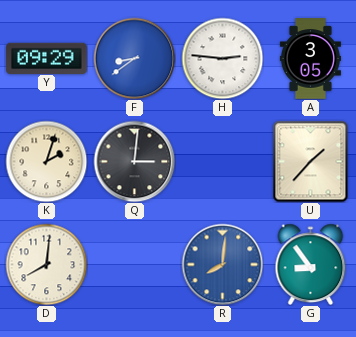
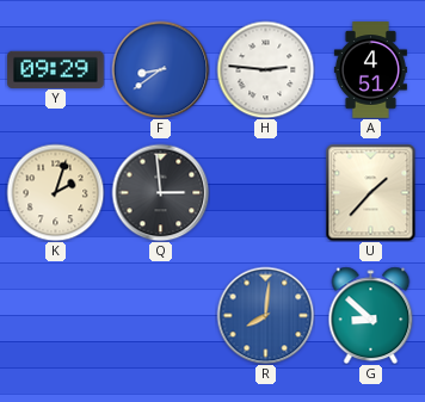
A: 3:05 -> 4:51
Q: 3:01 -> 2:59
D: 8:01 -> none
G: 8:54 -> 8:52
